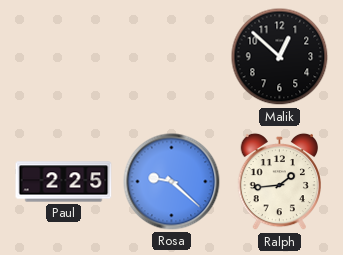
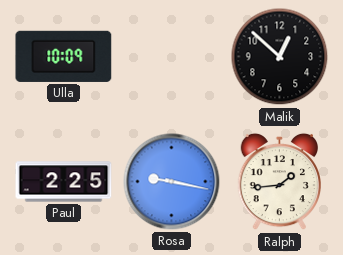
Ulla: none -> 10:09
Rosa: 9:22 -> 9:17
